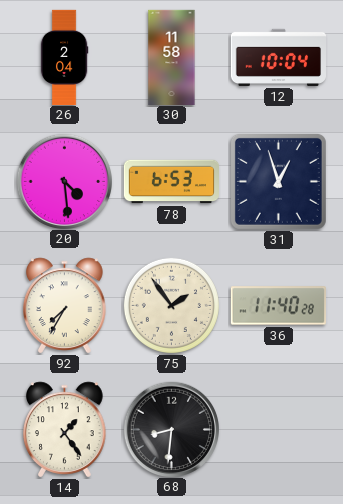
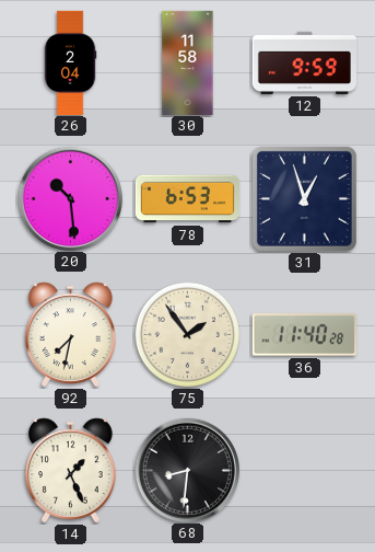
12: 10:04 -> 9:59
20: 4:29 -> 10:29
92: 7:35 -> 7:32
14: 1:24 -> 1:26
